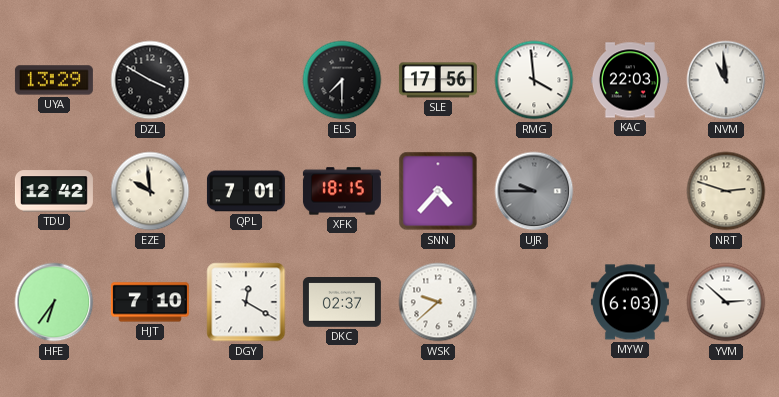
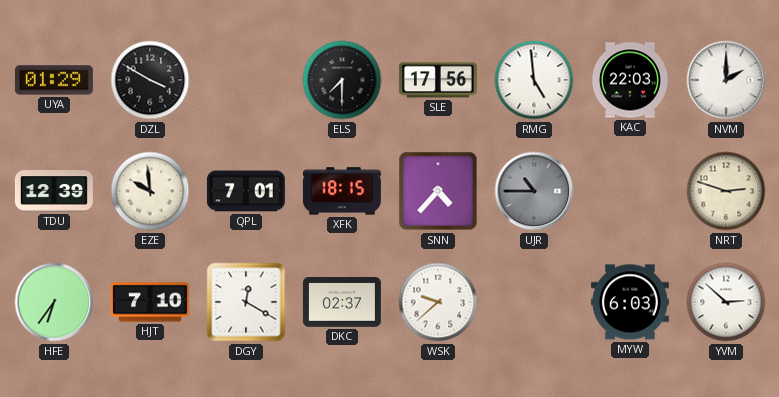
UYA: 13:29 -> 01:29
RMG: 3:59 -> 4:59
NVM: 10:59 -> 2:00
TDU: 12:42 -> 12:39
UJR: 9:45 -> 10:45
